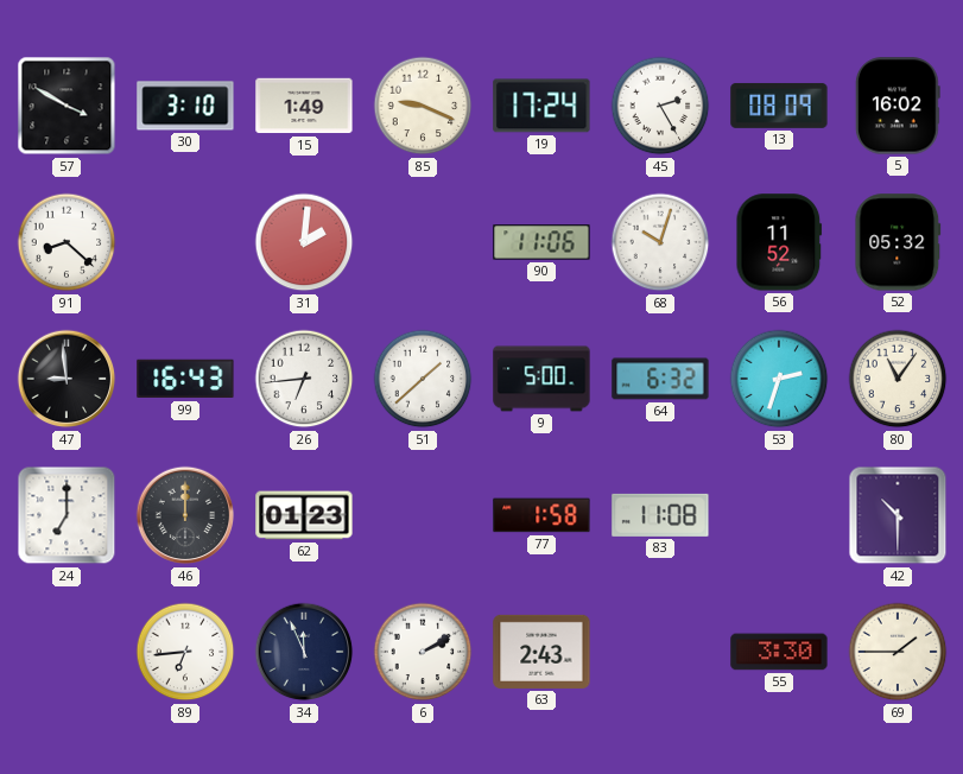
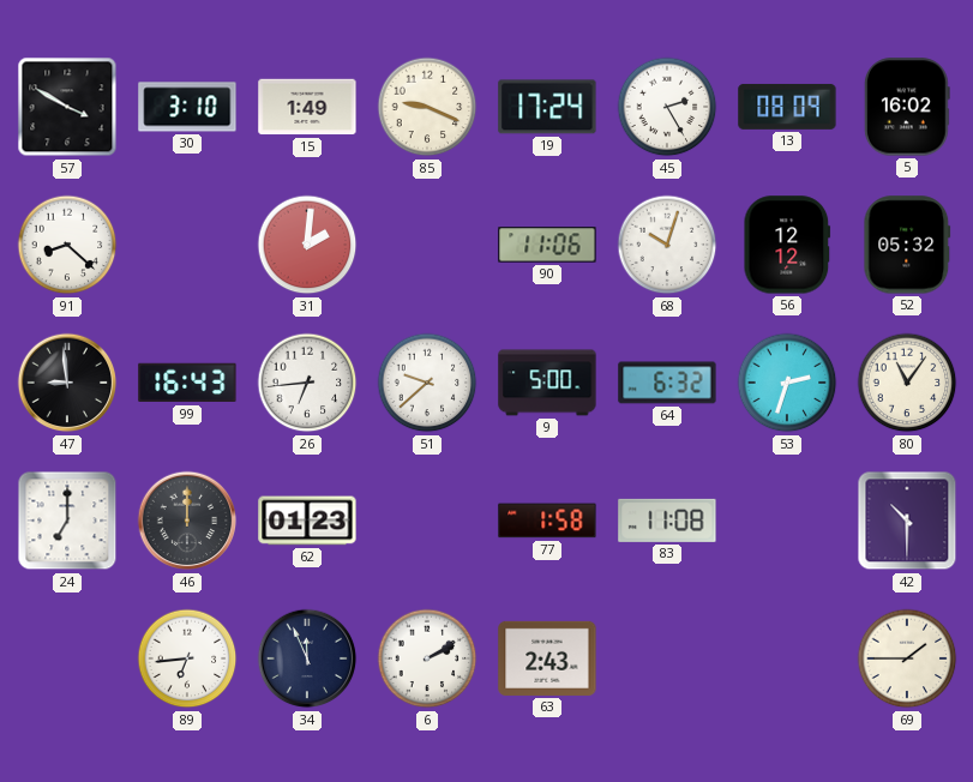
56: 11:52 -> 12:12
51: 1:38 -> 9:38
55: 3:30 -> none
